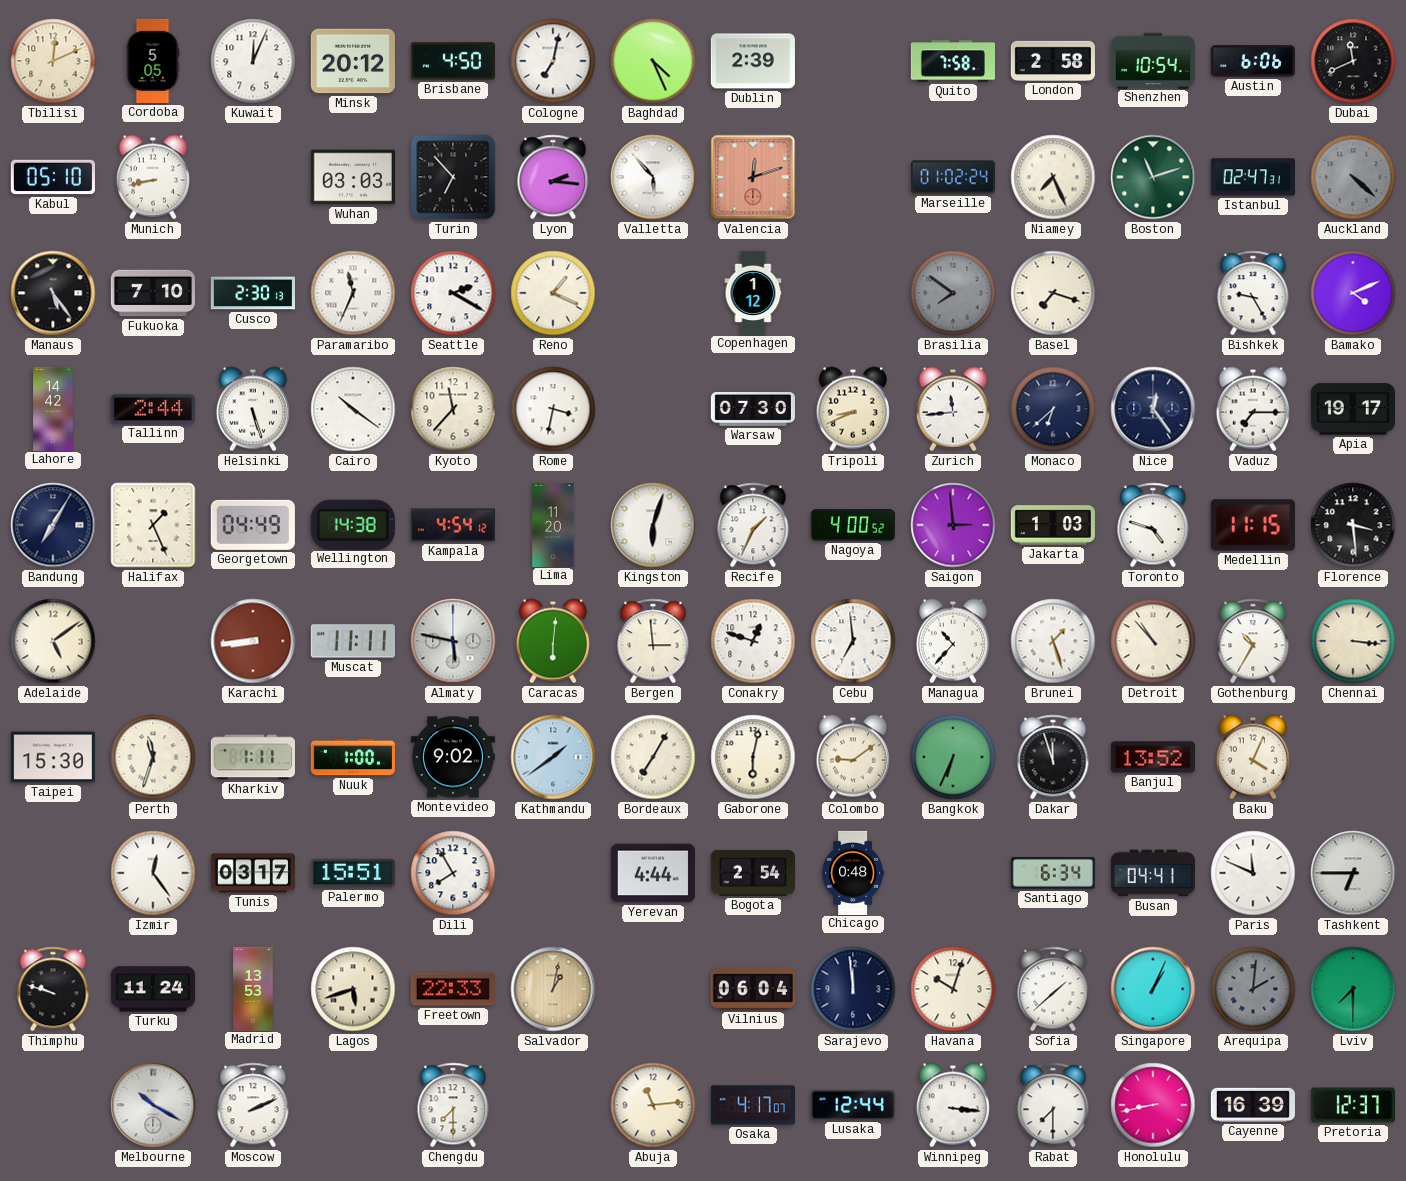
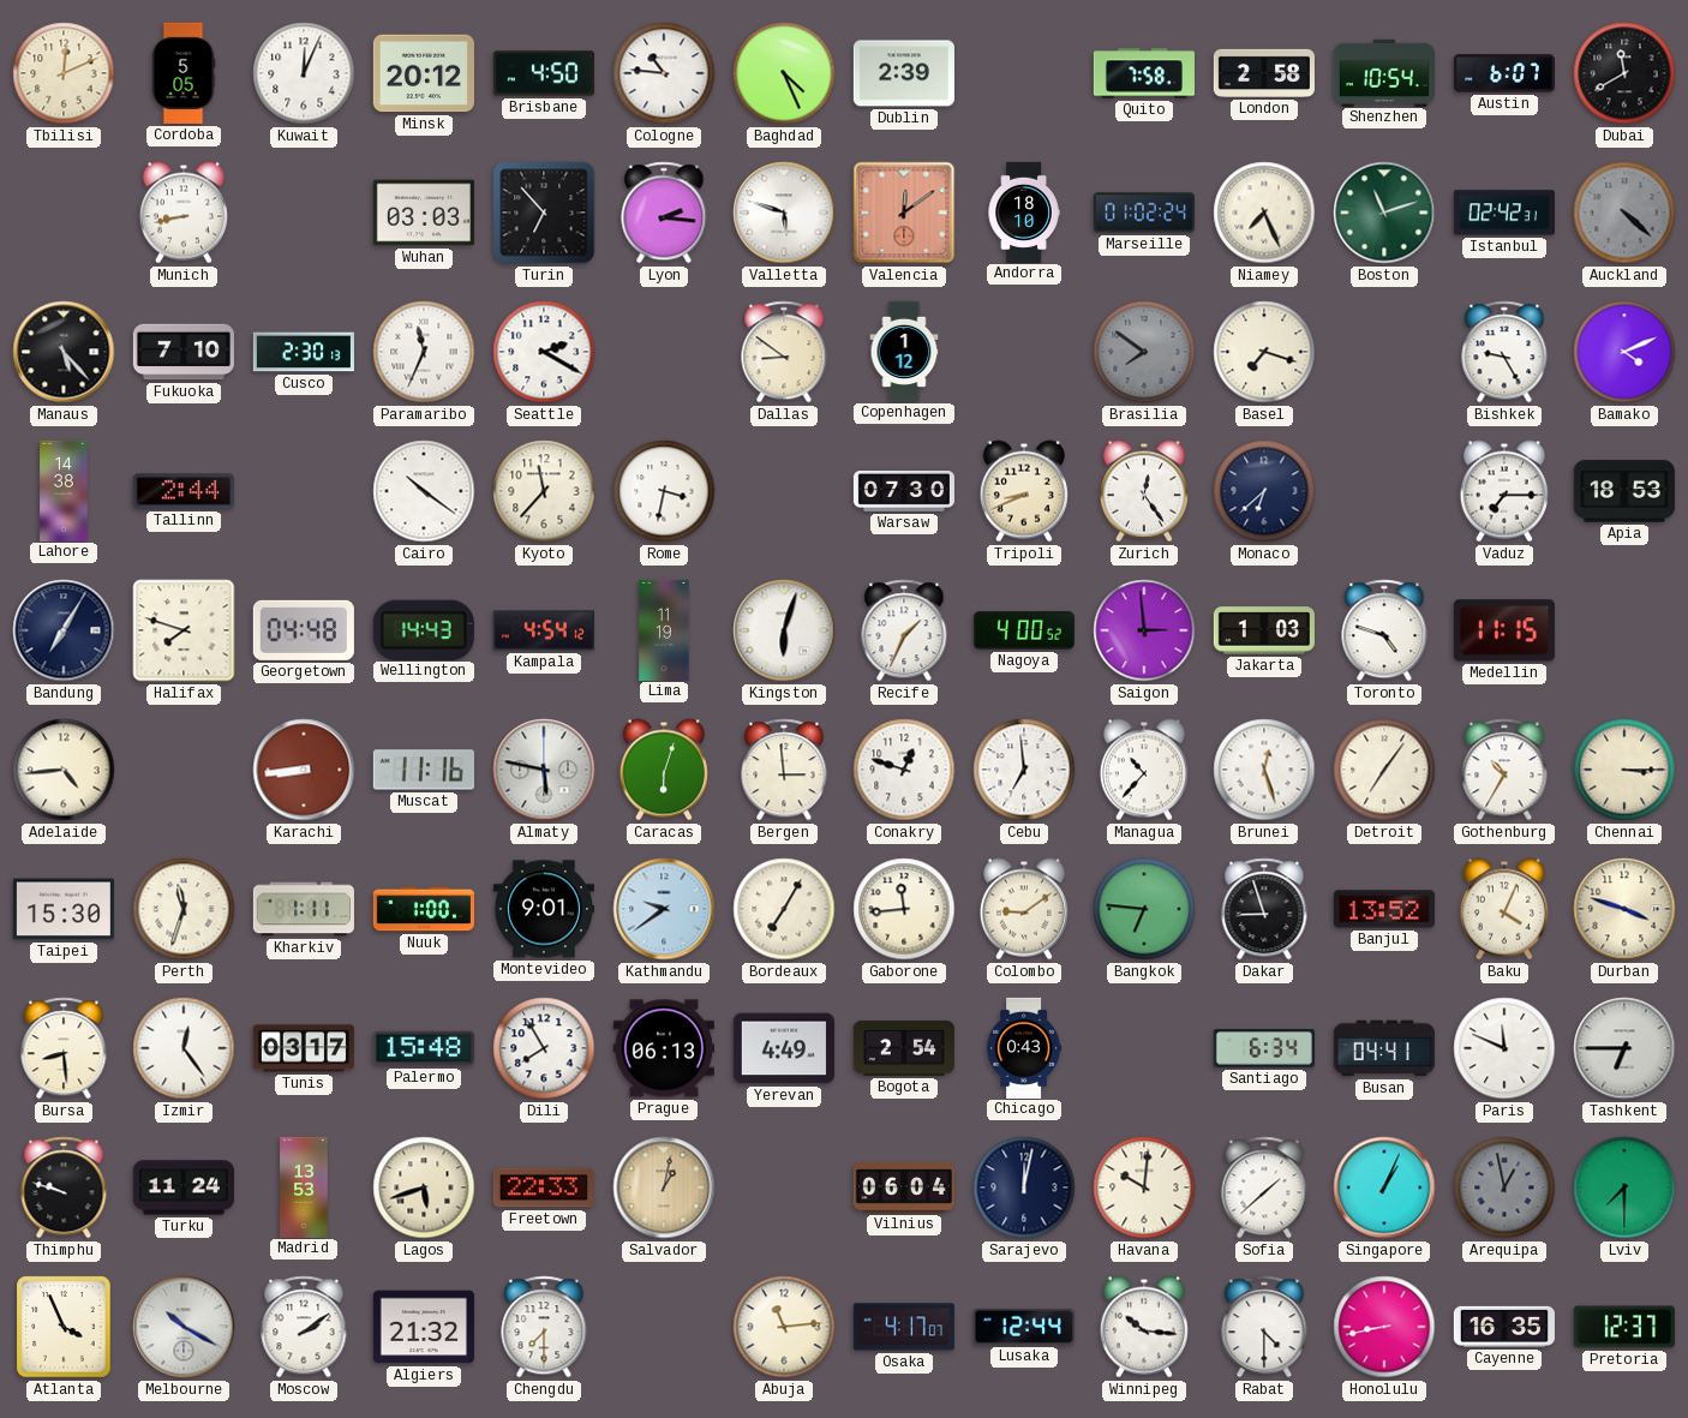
Cologne: 7:02 -> 10:46
Austin: 6:06 -> 6:07
Dubai: 11:41 -> 11:40
Kabul: 05:10 -> none
Valletta: 5:53 -> 5:48
Valencia: 12:12 -> 12:09
Andorra: none -> 18:10
Istanbul: 02:47 -> 02:42
Manaus: 5:24 -> 5:23
Reno: 1:19 -> none
Dallas: none -> 8:51
Lahore: 14:42 -> 14:38
Helsinki: 5:27 -> none
Zurich: 11:44 -> 12:24
Nice: 12:24 -> none
Apia: 19:17 -> 18:53
Halifax: 1:26 -> 7:48
Georgetown: 04:49 -> 04:48
Wellington: 14:38 -> 14:43
Lima: 11:20 -> 11:19
Florence: 3:29 -> none
Adelaide: 5:09 -> 4:44
Muscat: 11:11 -> 11:16
Caracas: 6:01 -> 6:03
Brunei: 1:27 -> 12:27
Detroit: 10:53 -> 7:06
Chennai: 3:16 -> 3:15
Montevideo: 9:02 -> 9:01
Kathmandu: 1:39 -> 9:39
Gaborone: 6:02 -> 11:44
Bangkok: 6:34 -> 6:46
Dakar: 11:57 -> 8:57
Durban: none -> 3:48
Bursa: none -> 8:29
Palermo: 15:51 -> 15:48
Prague: none -> 06:13
Yerevan: 4:44 -> 4:49
Chicago: 0:48 -> 0:43
Sarajevo: 11:59 -> 12:02
Havana: 10:03 -> 10:01
Arequipa: 2:01 -> 12:58
Atlanta: none -> 3:56
Moscow: 2:11 -> 2:09
Algiers: none -> 21:32
Winnipeg: 3:16 -> 10:16
Rabat: 7:30 -> 4:30
Cayenne: 16:39 -> 16:35
